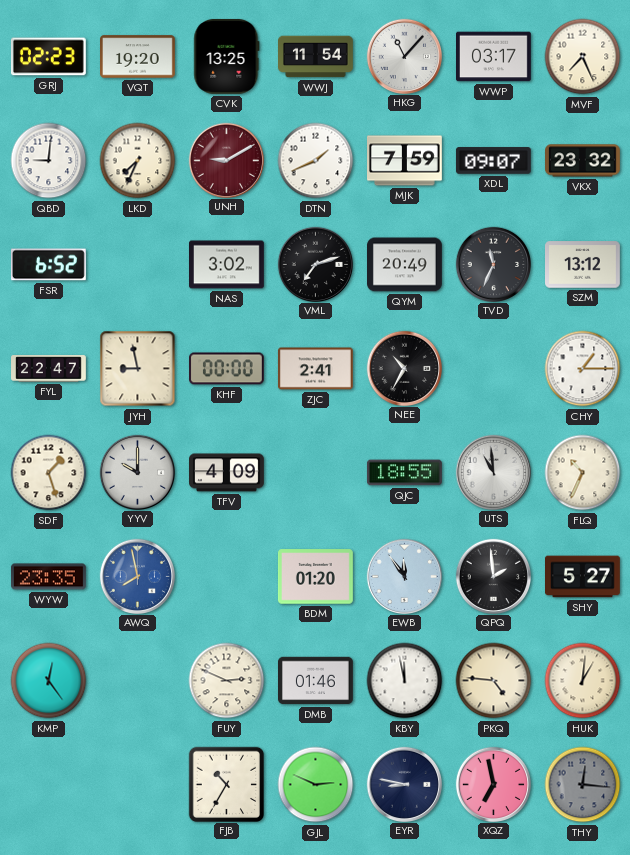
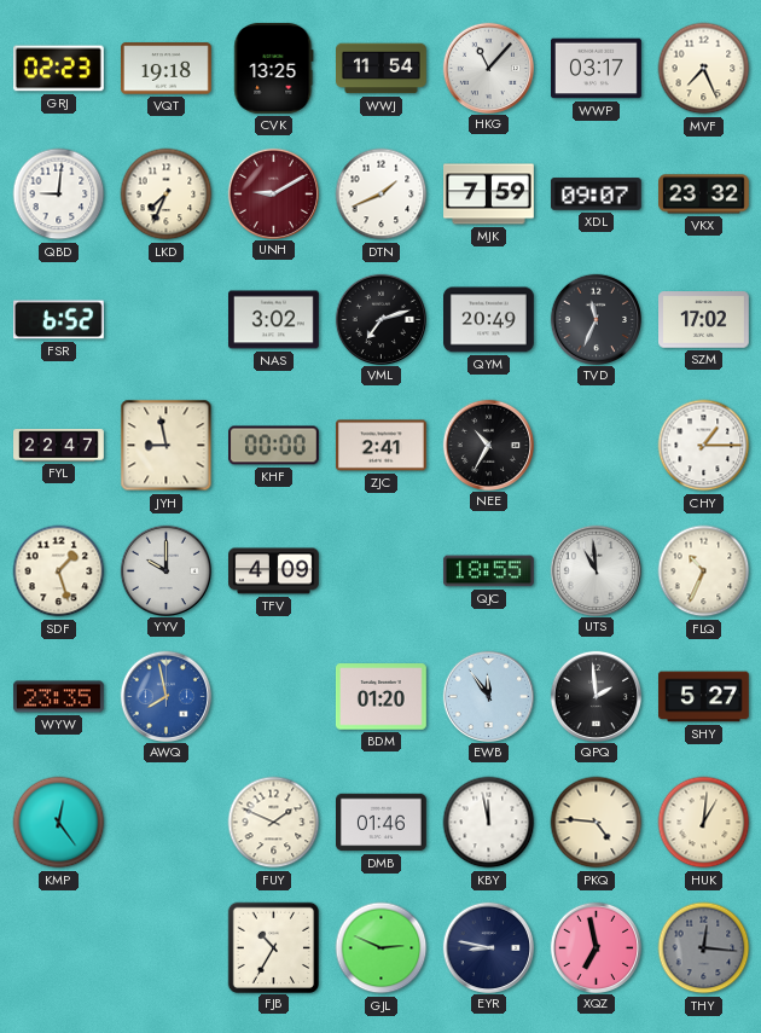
VQT: 19:20 -> 19:18
SZM: 13:12 -> 17:02
FUY: 2:49 -> 1:49
